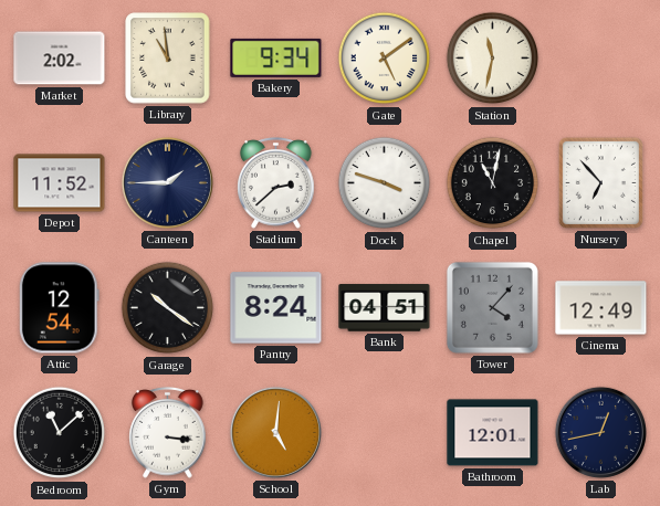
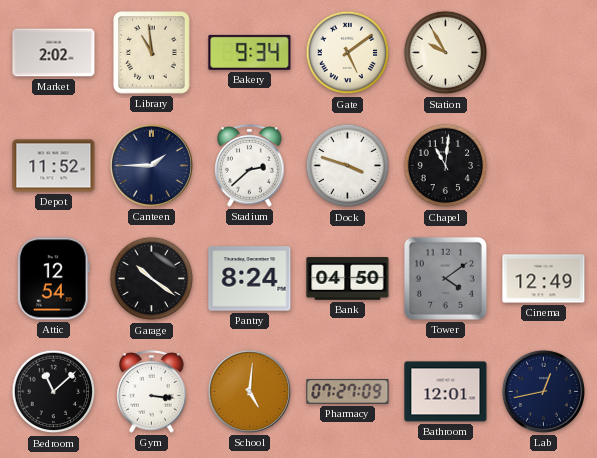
Station: 11:32 -> 9:55
Chapel: 11:02 -> 11:01
Nursery: 6:53 -> none
Bank: 04:51 -> 04:50
Tower: 4:07 -> 4:09
Pharmacy: none -> 07:27
